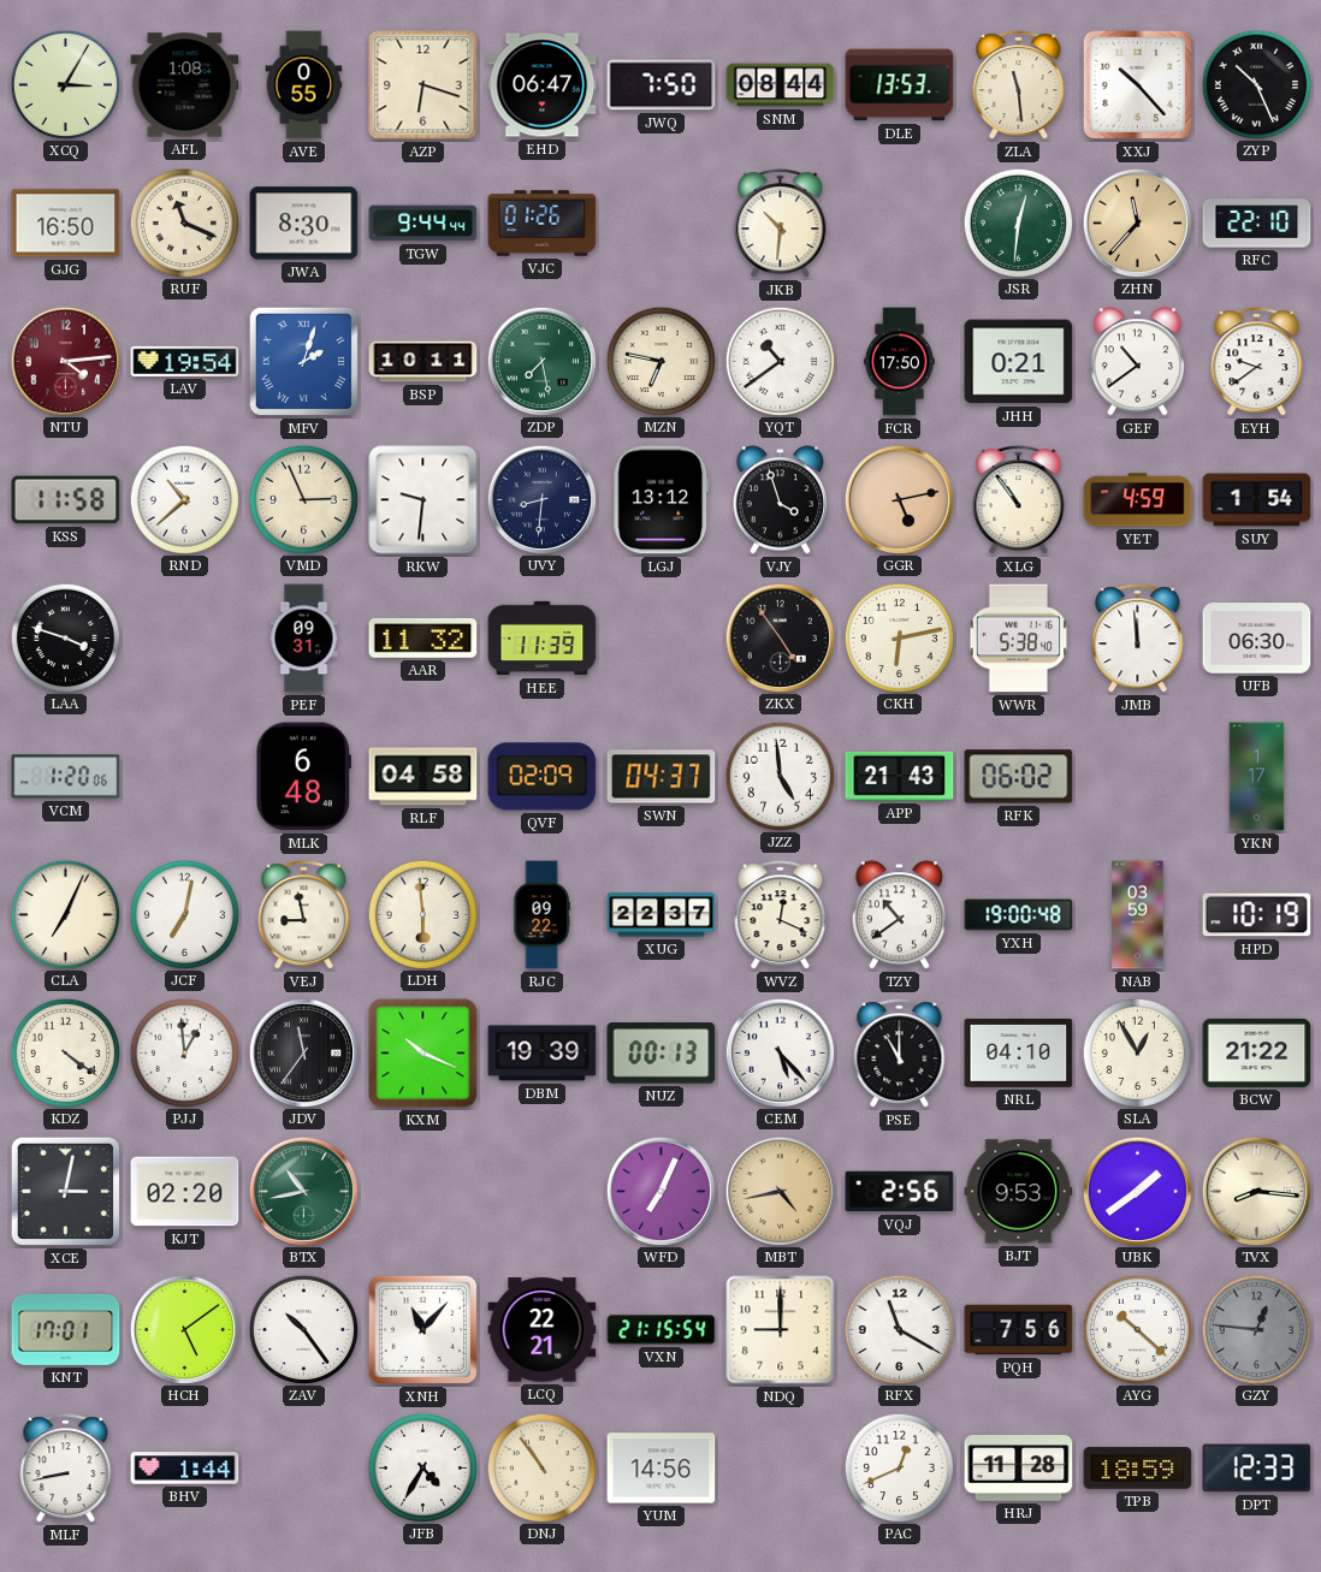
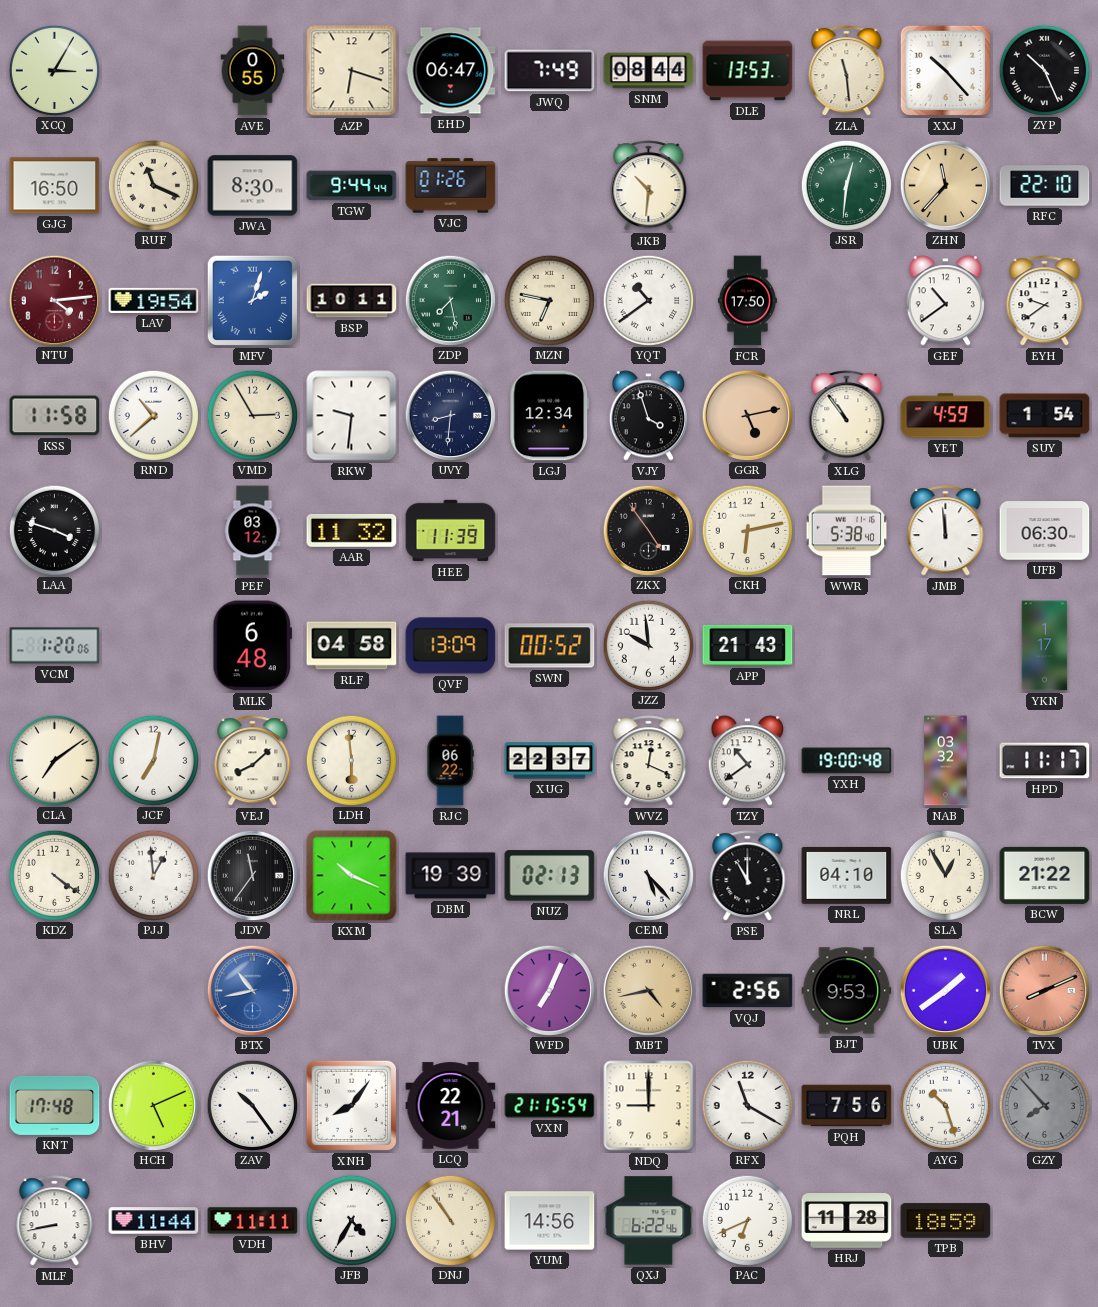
AFL: 1:08 -> none
JWQ: 7:50 -> 7:49
JHH: 0:21 -> none
VMD: 2:56 -> 2:55
LGJ: 13:12 -> 12:34
PEF: 09:31 -> 03:12
QVF: 02:09 -> 13:09
SWN: 04:37 -> 00:52
JZZ: 4:59 -> 9:59
RFK: 06:02 -> none
CLA: 7:04 -> 7:09
VEJ: 8:58 -> 8:08
RJC: 09:22 -> 06:22
NAB: 03:59 -> 03:32
HPD: 10:19 -> 11:17
NUZ: 00:13 -> 02:13
XCE: 3:02 -> none
KJT: 02:20 -> none
BTX dial: green -> blue
TVX: 8:16 -> 8:11
TVX dial: cream -> salmon
KNT: 17:01 -> 17:48
HCH: 5:09 -> 5:11
XNH: 11:07 -> 8:06
AYG: 10:22 -> 10:27
GZY: 12:46 -> 7:53
BHV: 1:44 -> 11:44
VDH: none -> 11:11
QXJ: none -> 6:22
PAC: 12:41 -> 6:41
DPT: 12:33 -> none
